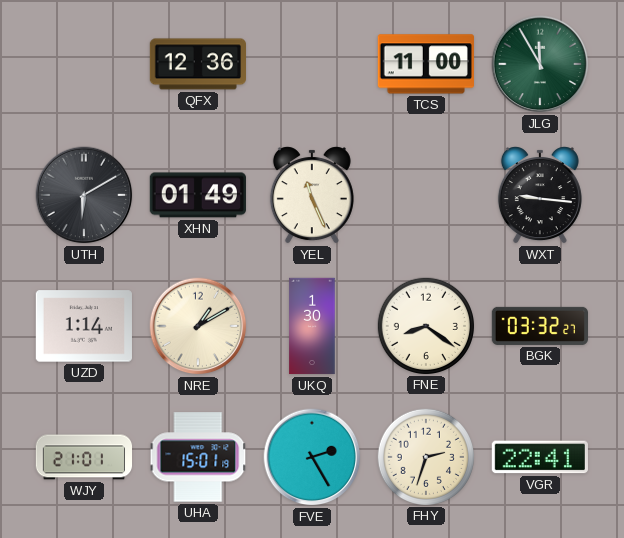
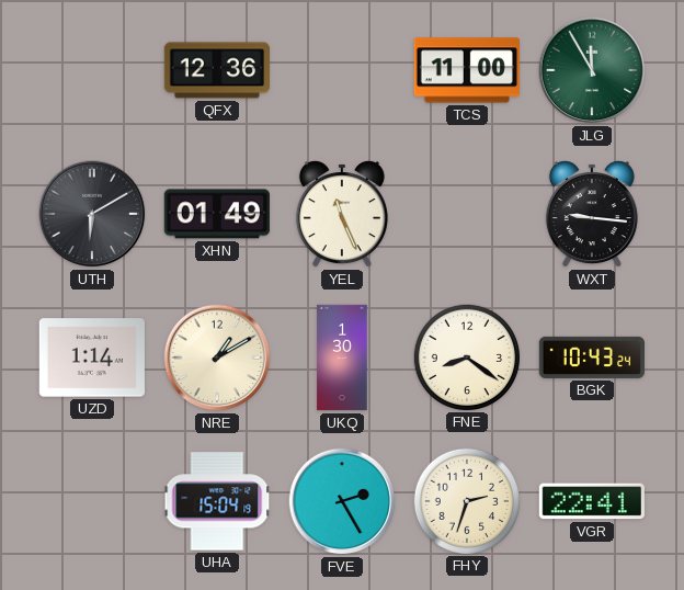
BGK: 03:32 -> 10:43
WJY: 21:01 -> none
UHA: 15:01 -> 15:04
